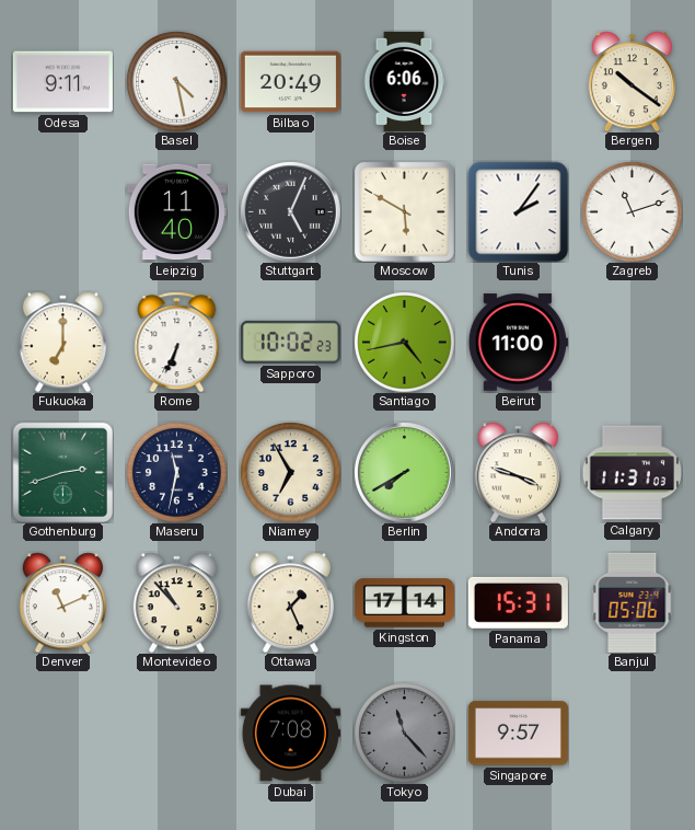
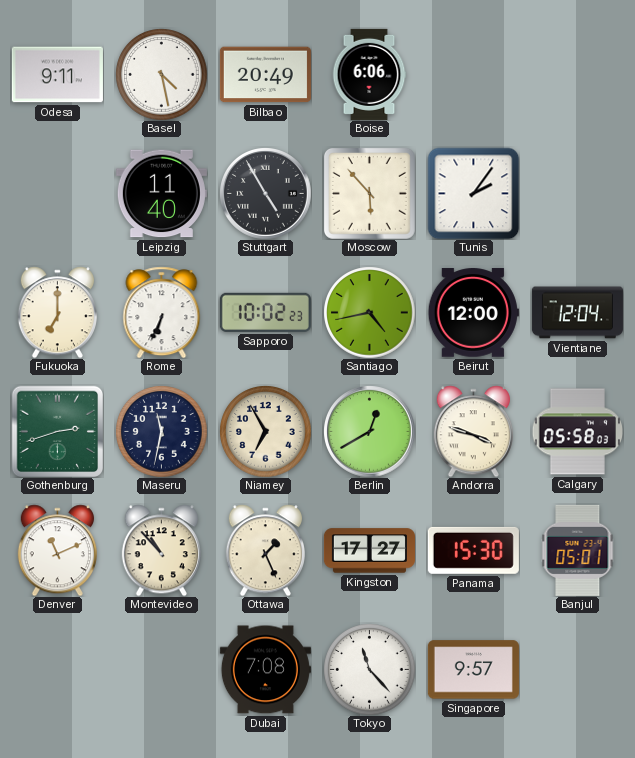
Bergen: 10:21 -> none
Stuttgart: 5:04 -> 4:55
Moscow: 5:50 -> 5:53
Zagreb: 11:12 -> none
Beirut: 11:00 -> 12:00
Vientiane: none -> 12:04
Berlin: 7:40 -> 12:40
Calgary: 11:31 -> 05:58
Kingston: 17:14 -> 17:27
Panama: 15:31 -> 15:30
Banjul: 05:06 -> 05:01
Tokyo dial: grey -> white
